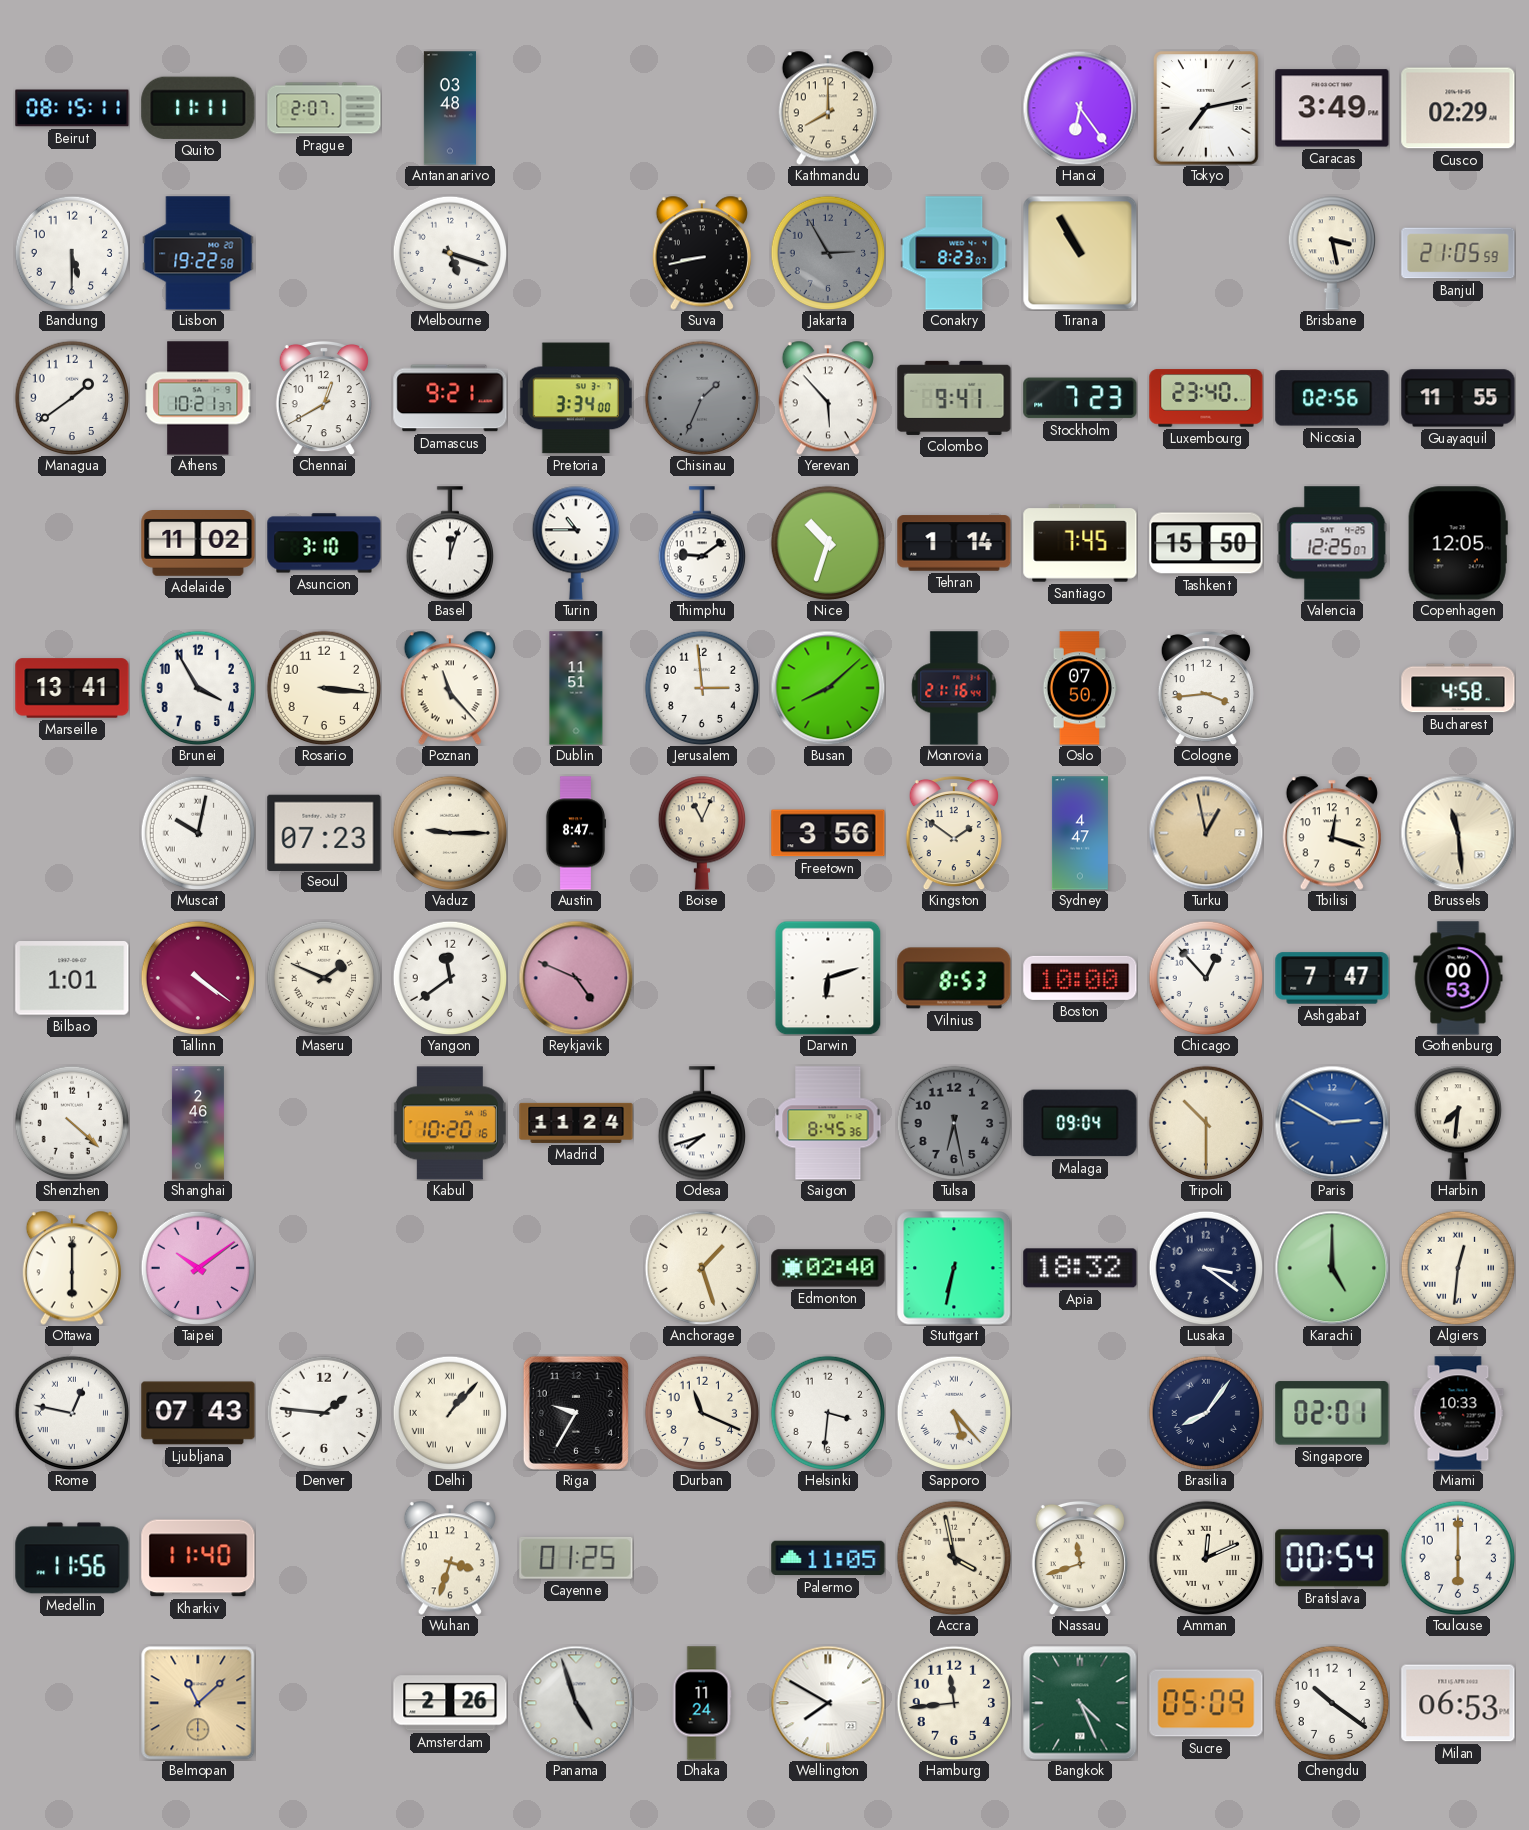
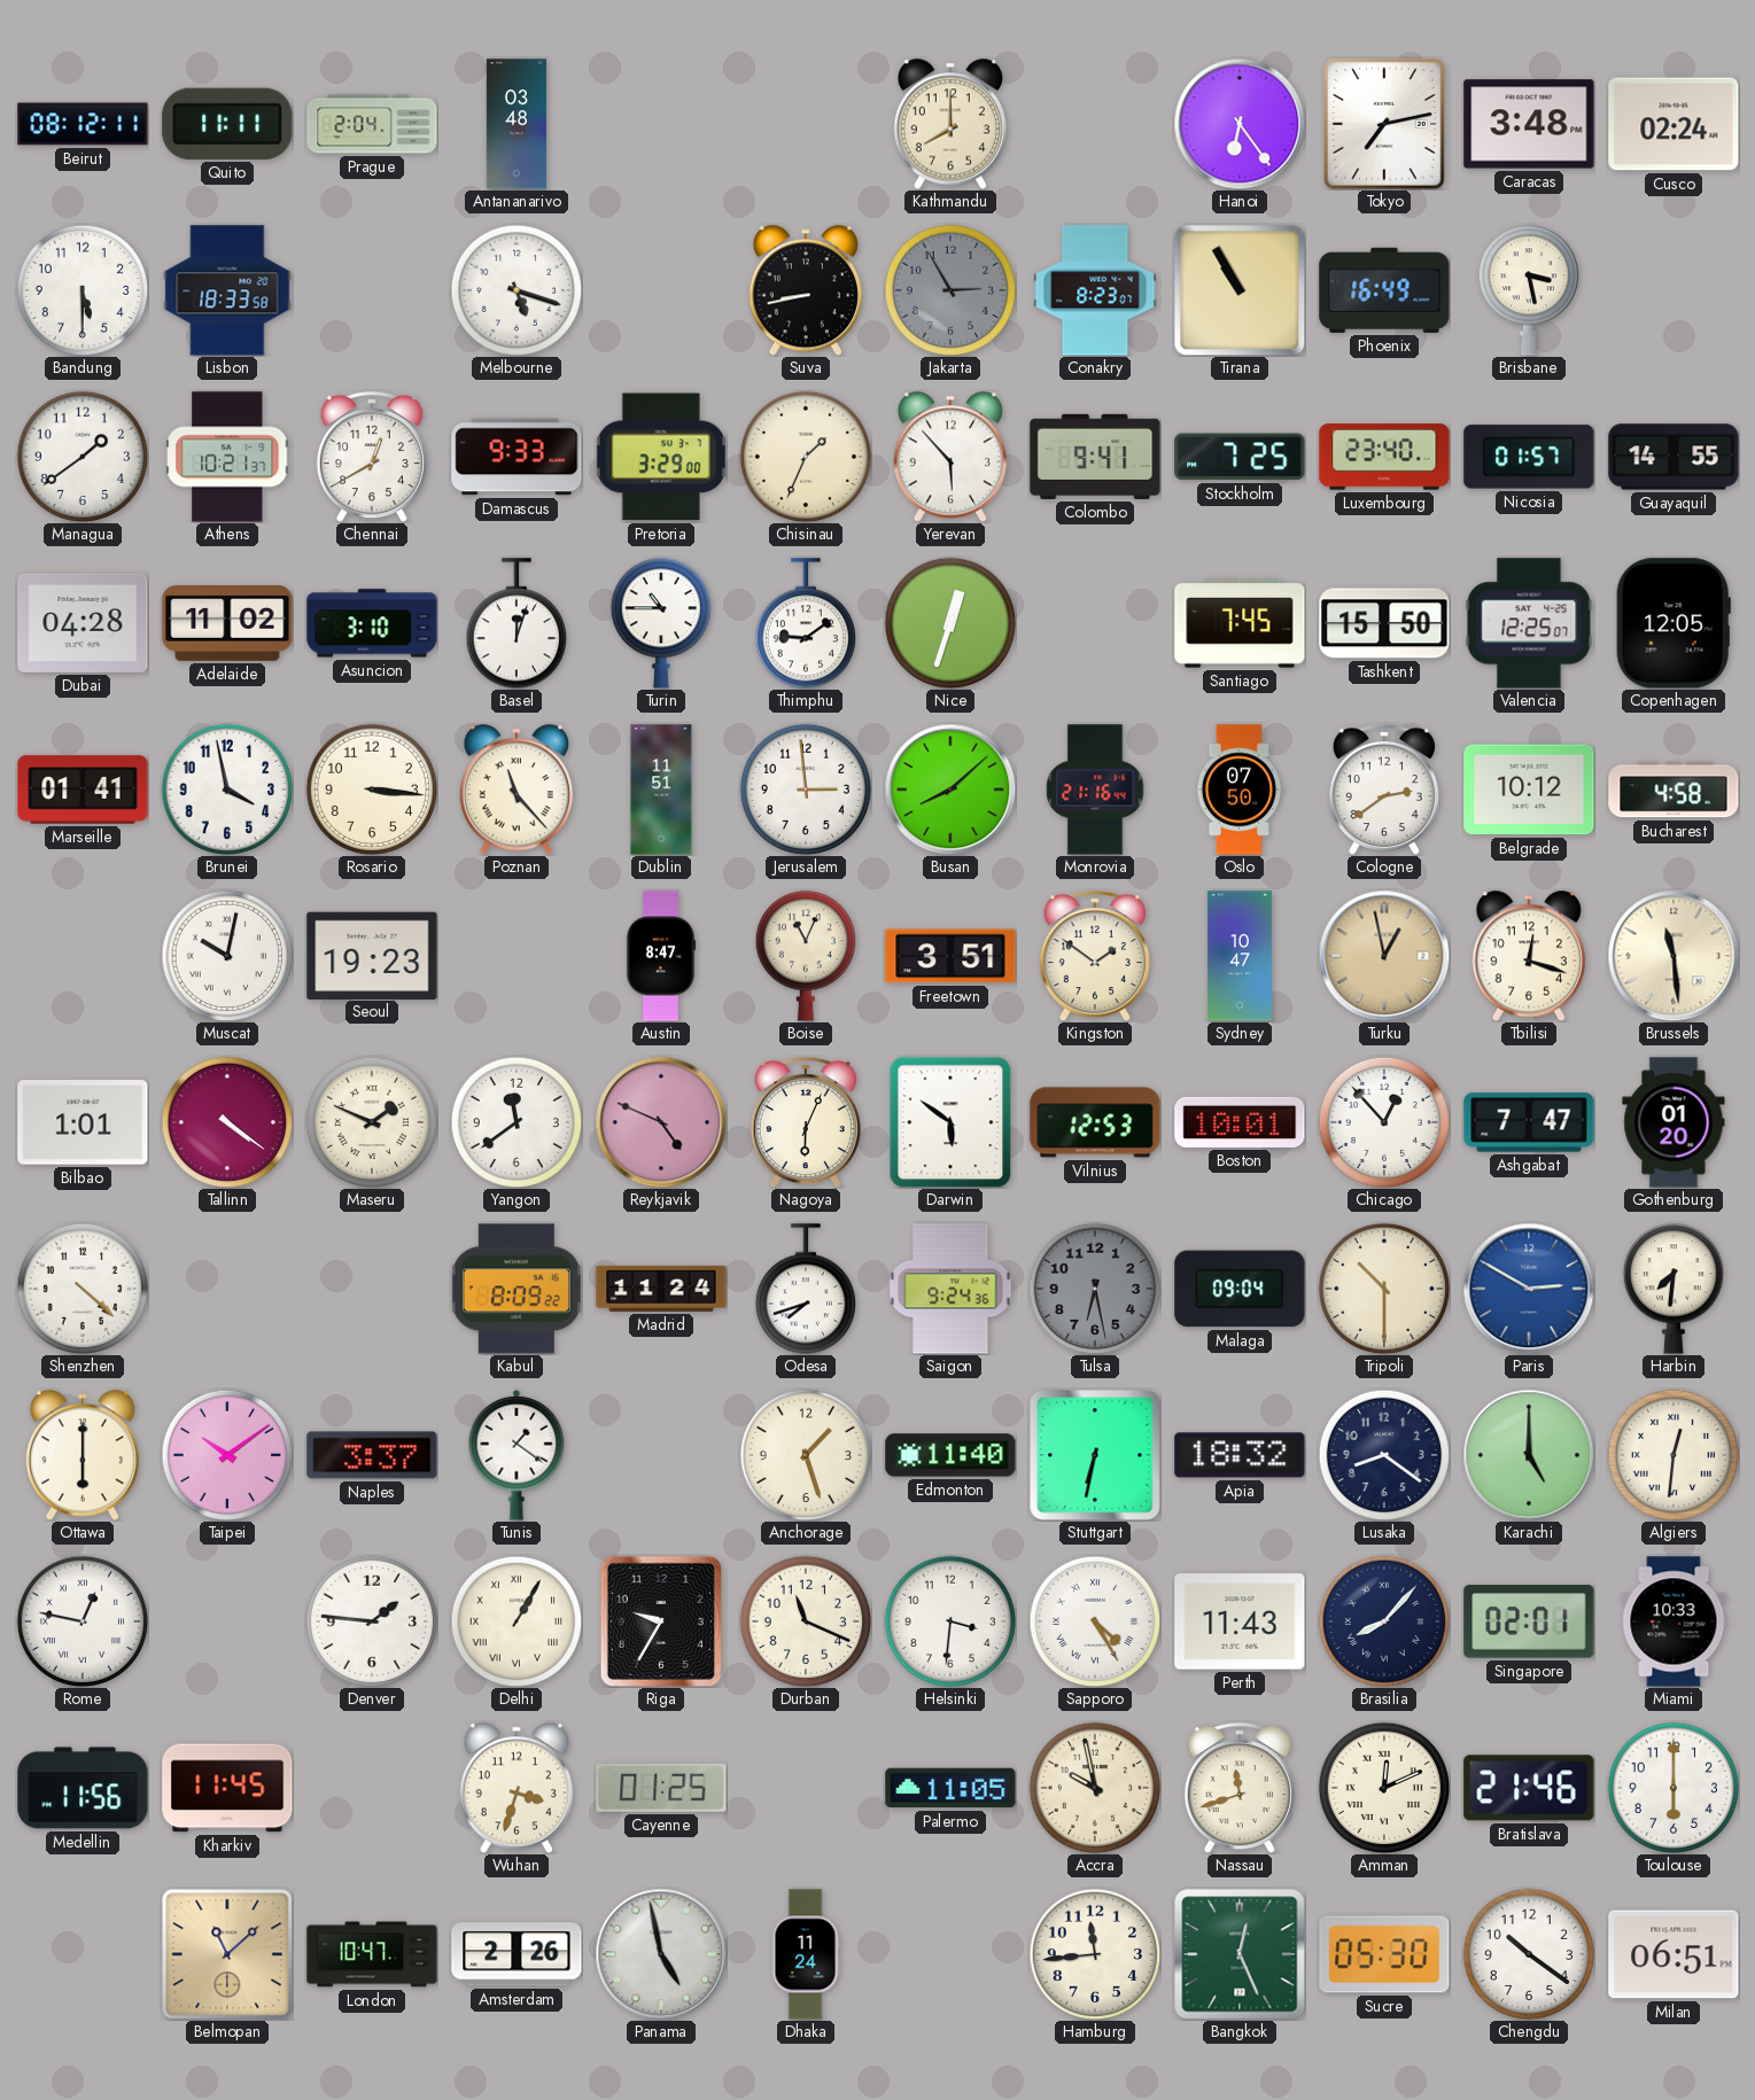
Beirut: 08:15 -> 08:12
Prague: 2:07 -> 2:04
Caracas: 3:49 -> 3:48
Cusco: 02:29 -> 02:24
Lisbon: 19:22 -> 18:33
Phoenix: none -> 16:49
Banjul: 21:05 -> none
Damascus: 9:21 -> 9:33
Pretoria: 3:34 -> 3:29
Chisinau dial: grey -> cream
Stockholm: 7:23 -> 7:25
Nicosia: 02:56 -> 01:57
Guayaquil: 11:55 -> 14:55
Dubai: none -> 04:28
Nice: 10:33 -> 12:33
Tehran: 1:14 -> none
Marseille: 13:41 -> 01:41
Brunei: 3:55 -> 3:58
Cologne: 3:44 -> 2:39
Belgrade: none -> 10:12
Seoul: 07:23 -> 19:23
Vaduz: 9:15 -> none
Freetown: 3:56 -> 3:51
Sydney: 4:47 -> 10:47
Nagoya: none -> 6:04
Darwin: 6:12 -> 5:51
Vilnius: 8:53 -> 12:53
Boston: 10:00 -> 10:01
Gothenburg: 00:53 -> 01:20
Shanghai: 2:46 -> none
Kabul: 10:20 -> 8:09
Saigon: 8:45 -> 9:24
Naples: none -> 3:37
Tunis: none -> 1:21
Edmonton: 02:40 -> 11:40
Lusaka: 3:21 -> 8:21
Ljubljana: 07:43 -> none
Delhi: 1:07 -> 1:05
Sapporo: 5:23 -> 4:25
Perth: none -> 11:43
Brasilia: 8:06 -> 8:07
Kharkiv: 11:40 -> 11:45
Accra: 3:58 -> 9:58
Bratislava: 00:54 -> 21:46
London: none -> 10:47
Panama: 4:57 -> 4:58
Wellington: 7:50 -> none
Bangkok: 4:26 -> 12:26
Sucre: 05:09 -> 05:30
Milan: 06:53 -> 06:51
